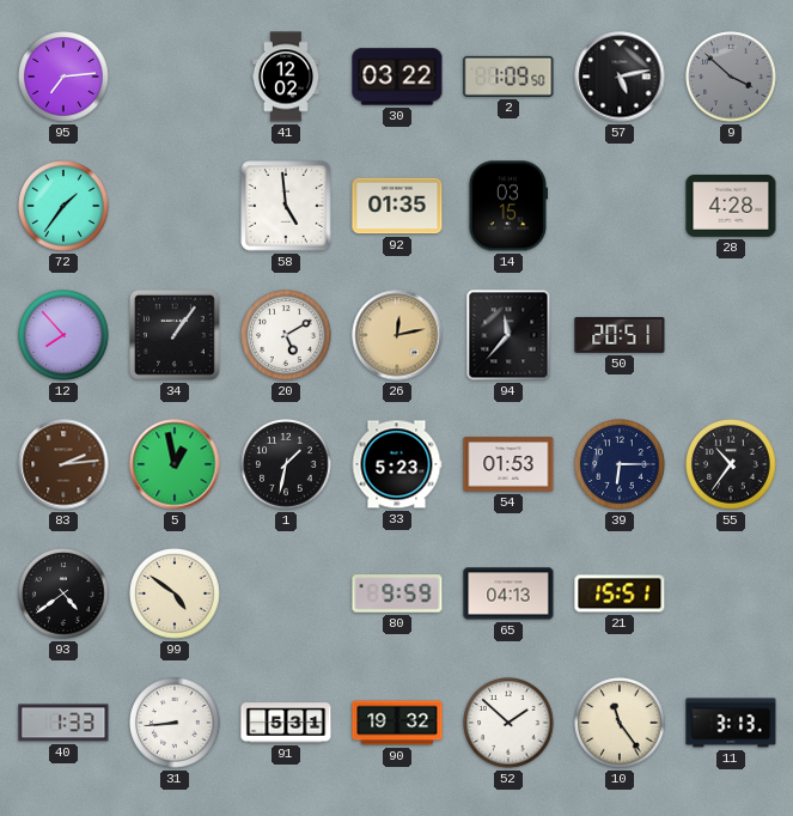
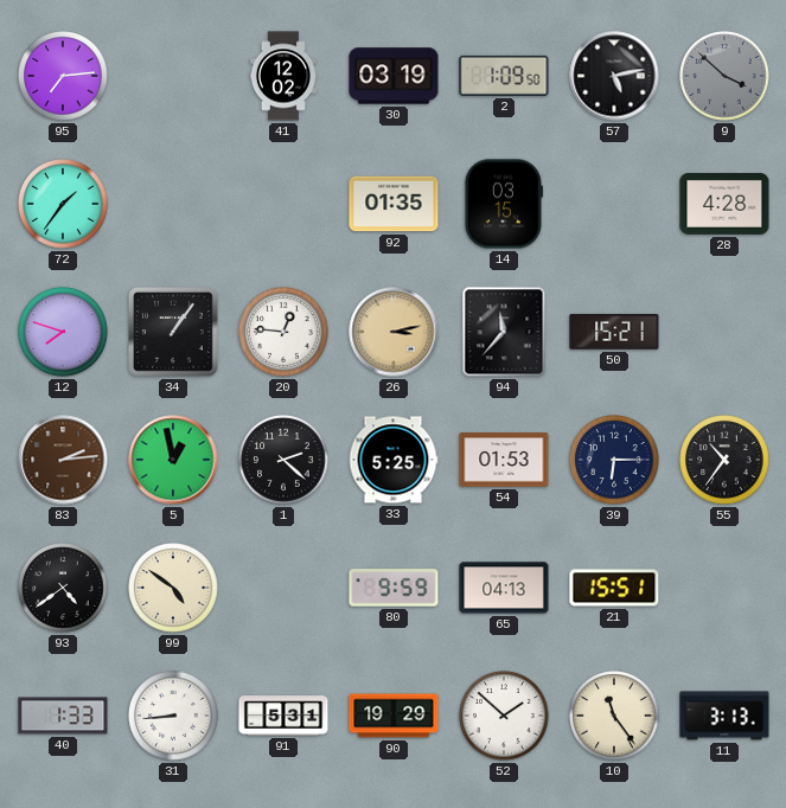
30: 03:22 -> 03:19
58: 4:59 -> none
12: 7:53 -> 7:48
20: 5:10 -> 12:46
26: 12:13 -> 3:13
50: 20:51 -> 15:21
1: 1:32 -> 2:22
33: 5:23 -> 5:25
90: 19:32 -> 19:29
